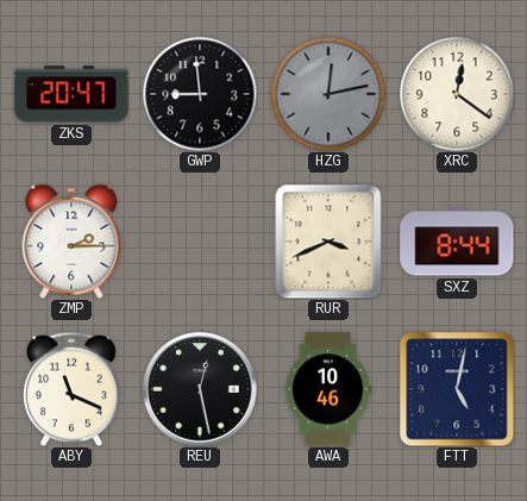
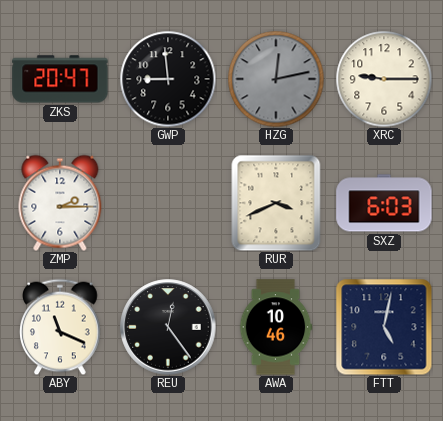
XRC: 12:21 -> 9:15
SXZ: 8:44 -> 6:03
REU: 12:28 -> 12:24
